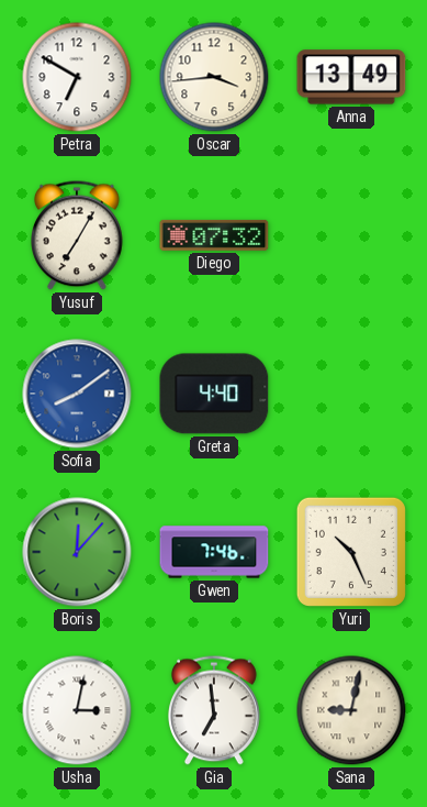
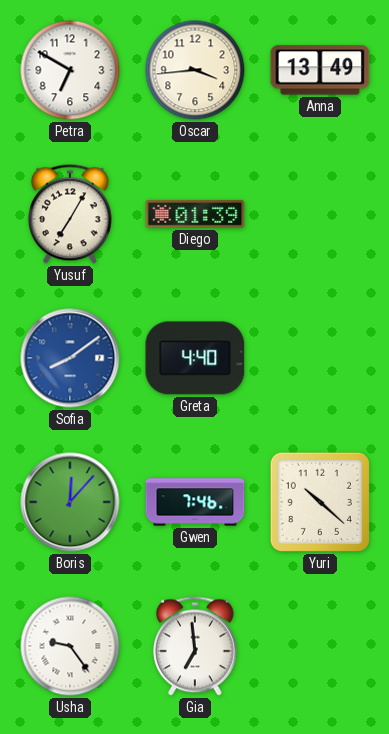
Diego: 07:32 -> 01:39
Yuri: 10:26 -> 10:22
Usha: 3:02 -> 9:24
Sana: 9:02 -> none
